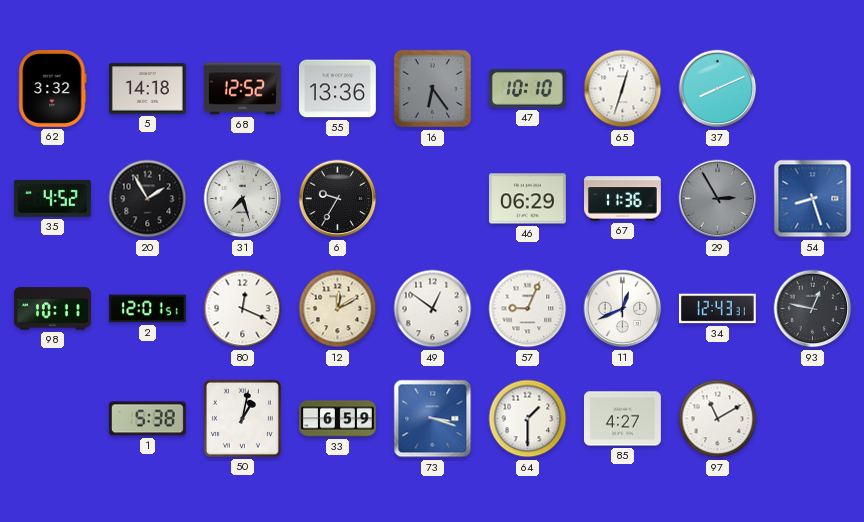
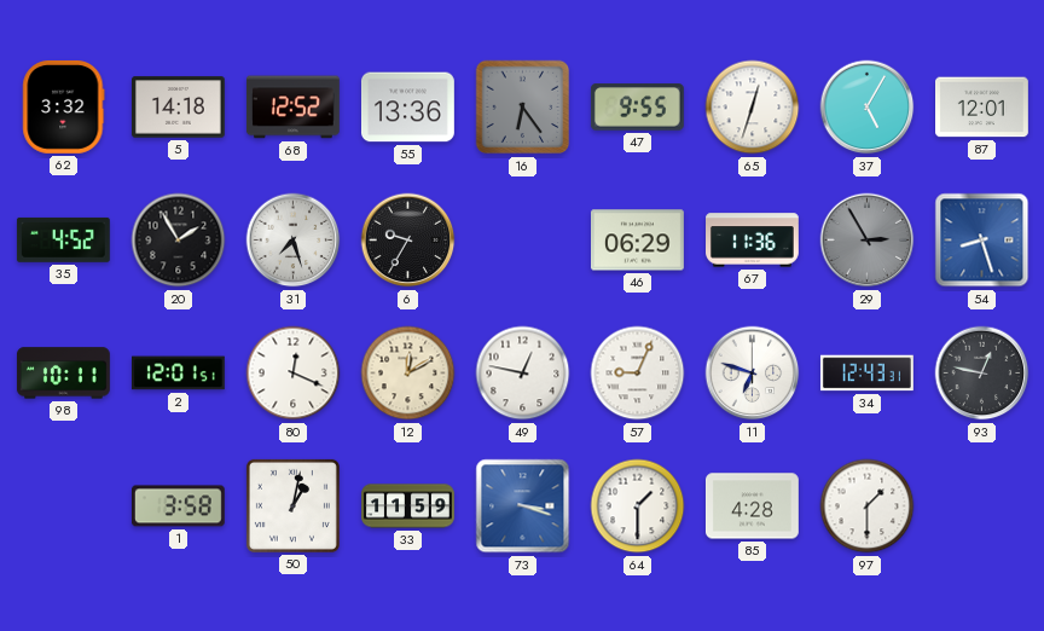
47: 10:10 -> 9:55
37: 8:11 -> 5:05
87: none -> 12:01
49: 12:51 -> 12:47
11: 12:41 -> 6:48
1: 5:38 -> 3:58
33: 6:59 -> 11:59
85: 4:27 -> 4:28
97: 11:10 -> 1:30
